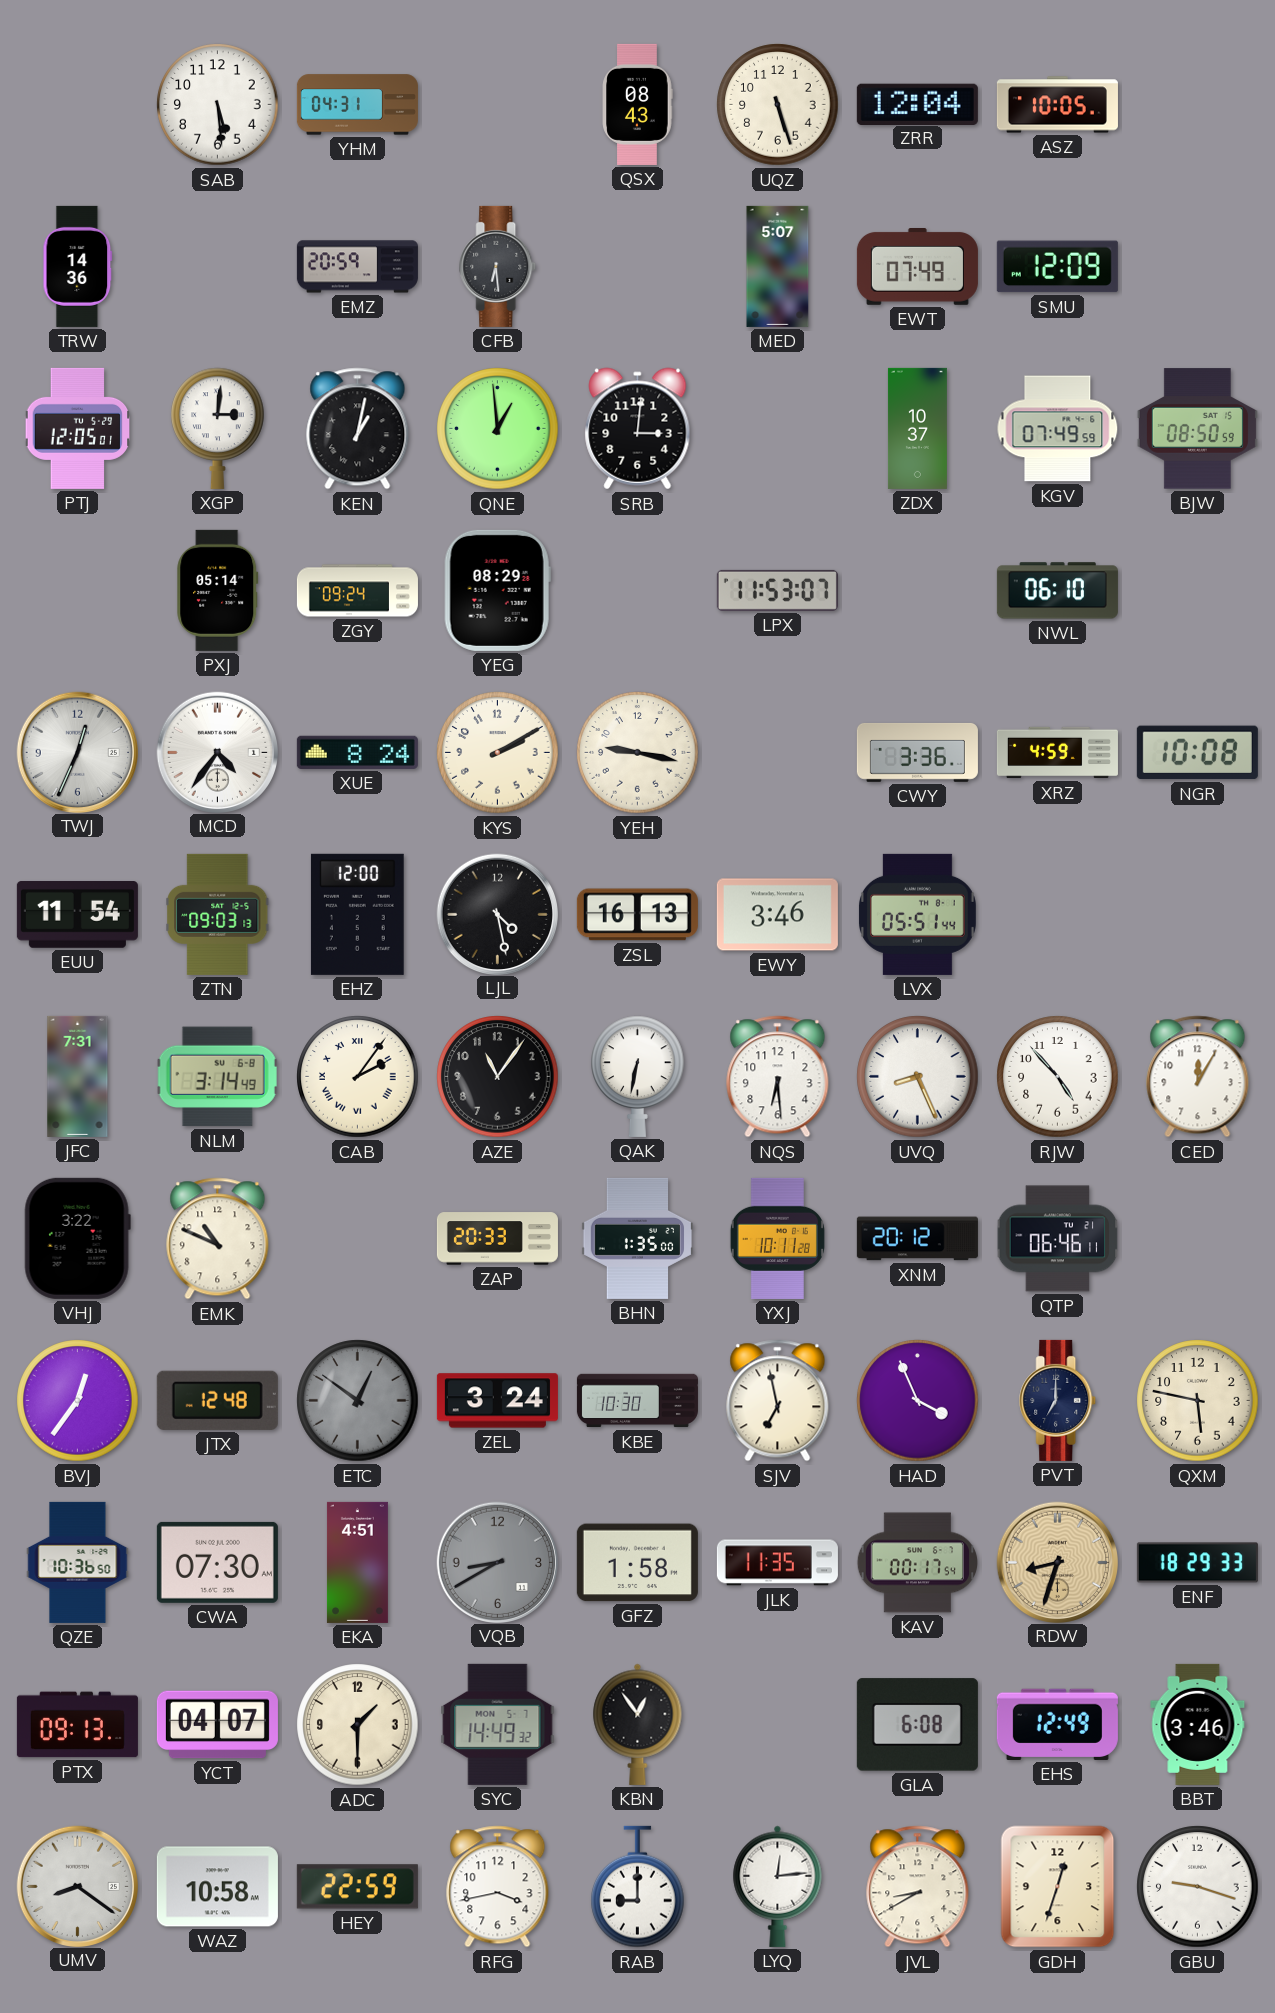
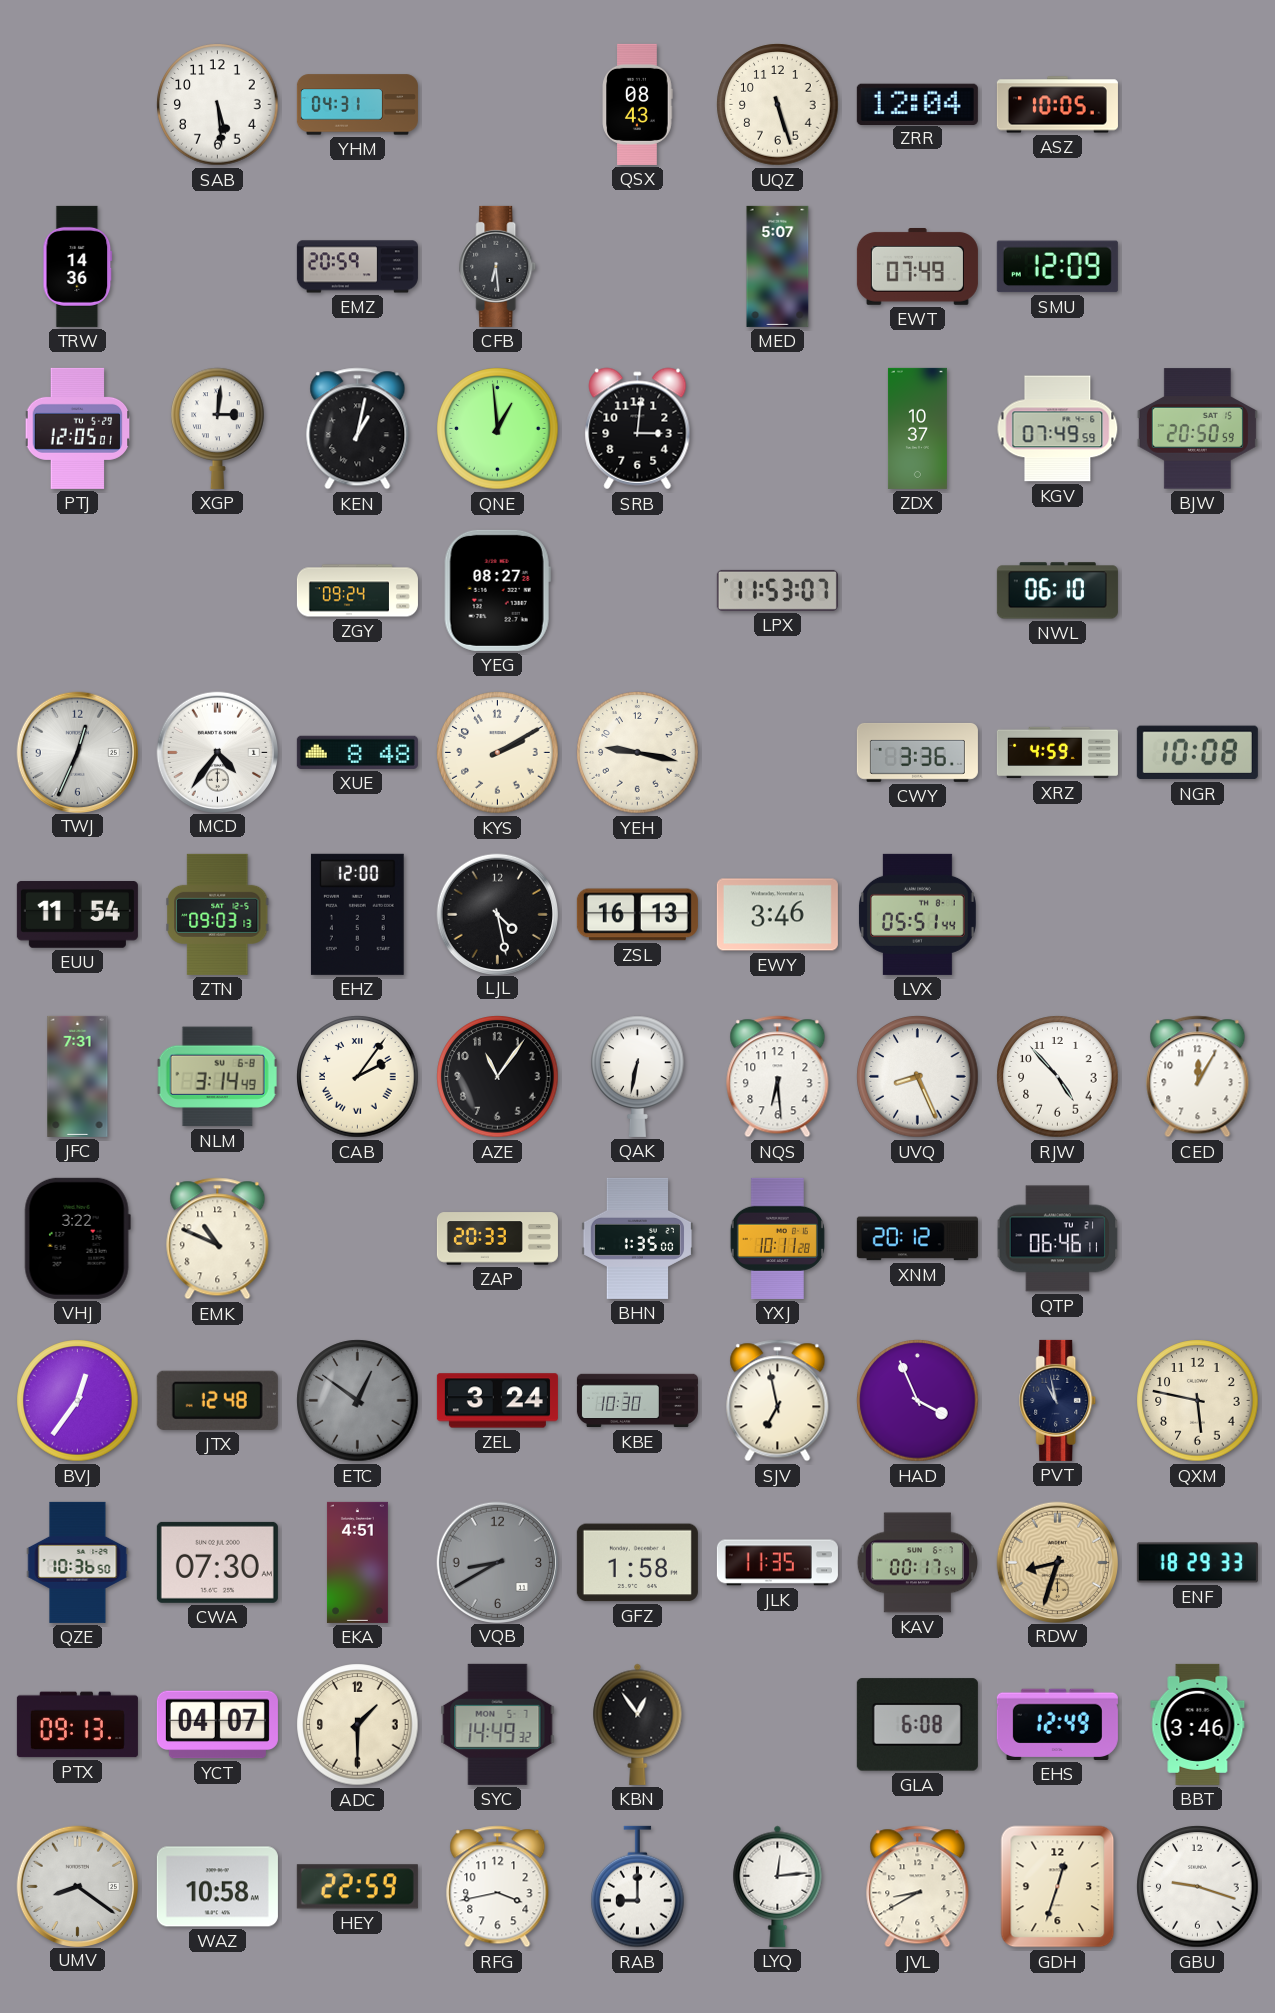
BJW: 08:50 -> 20:50
PXJ: 05:14 -> none
YEG: 08:29 -> 08:27
XUE: 8:24 -> 8:48
PVT: 7:00 -> 10:58
